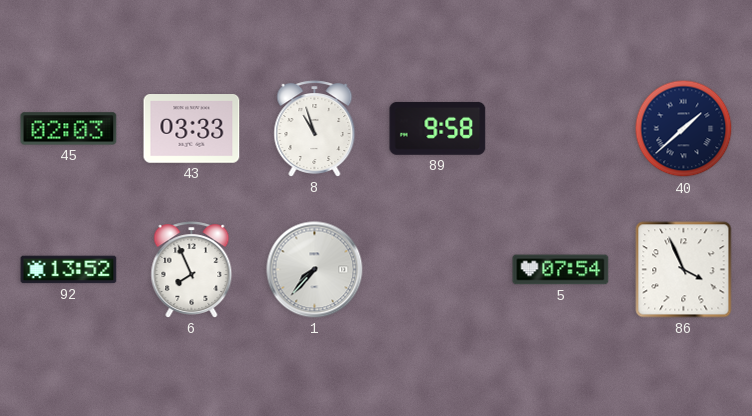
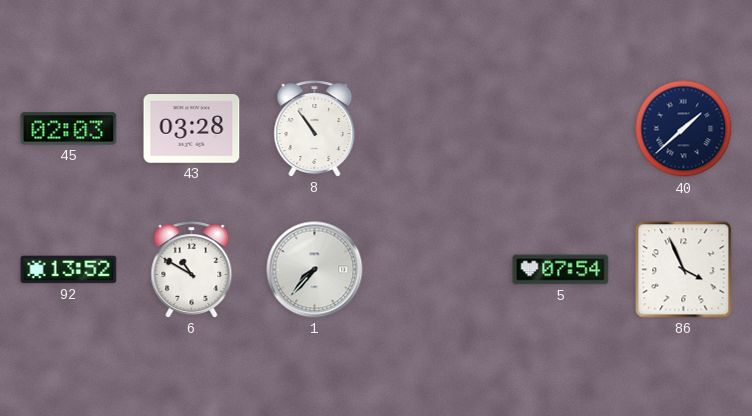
43: 03:33 -> 03:28
8: 10:57 -> 10:54
89: 9:58 -> none
6: 7:56 -> 10:50
